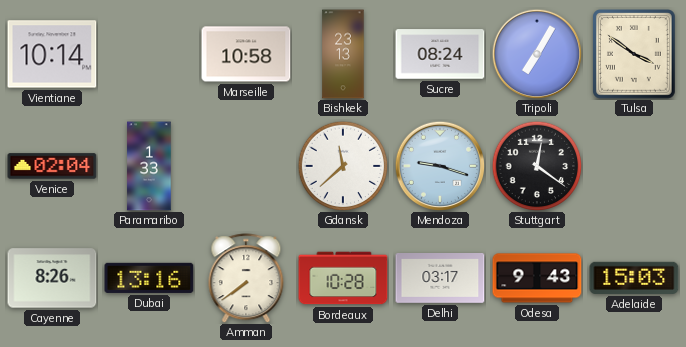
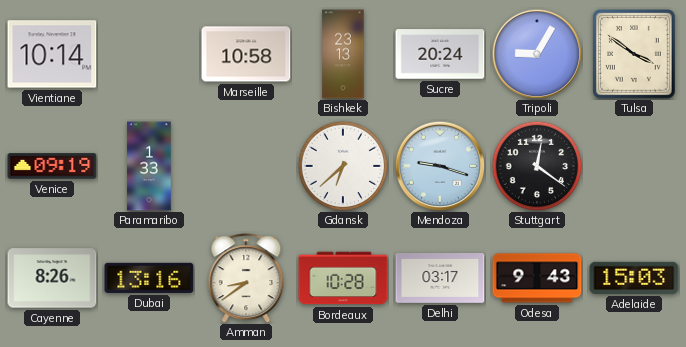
Sucre: 08:24 -> 20:24
Tripoli: 7:05 -> 9:05
Venice: 02:04 -> 09:19
Gdansk: 11:38 -> 6:38
Amman: 7:39 -> 8:39
